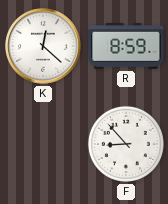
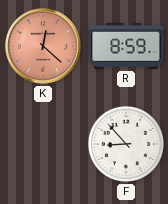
K dial: white -> salmon
